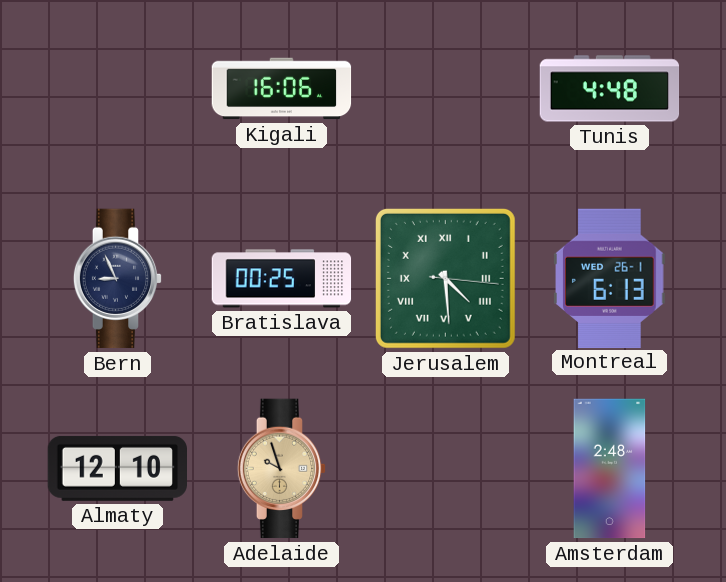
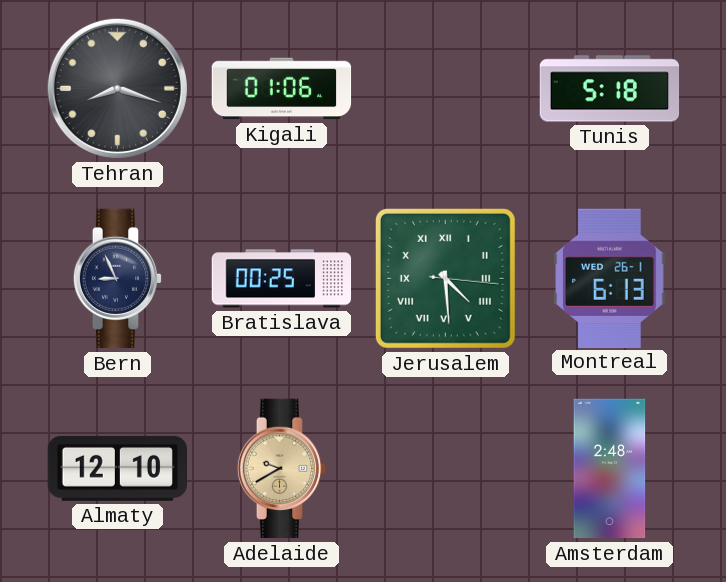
Tehran: none -> 8:18
Kigali: 16:06 -> 01:06
Tunis: 4:48 -> 5:18
Adelaide: 9:57 -> 9:40
